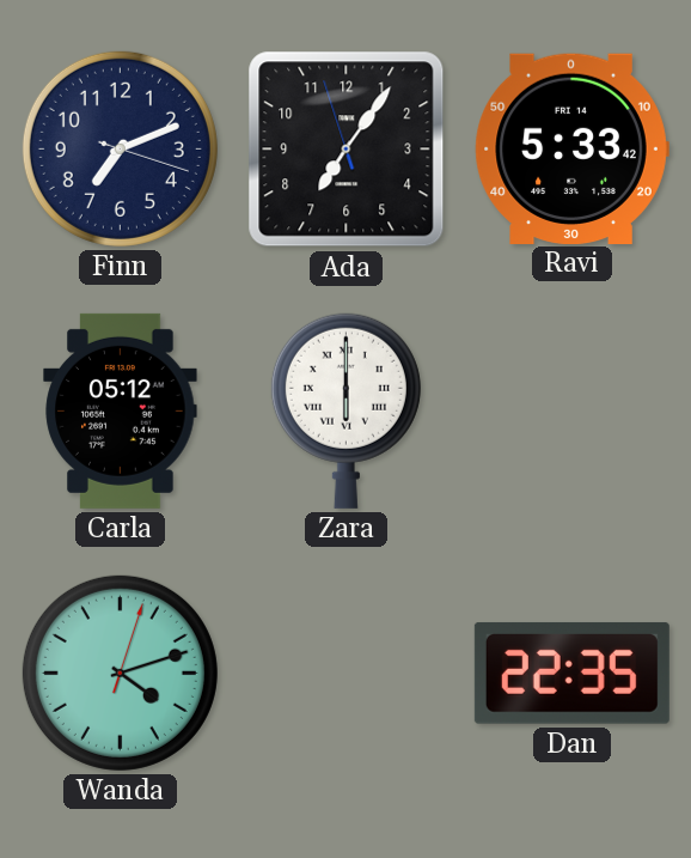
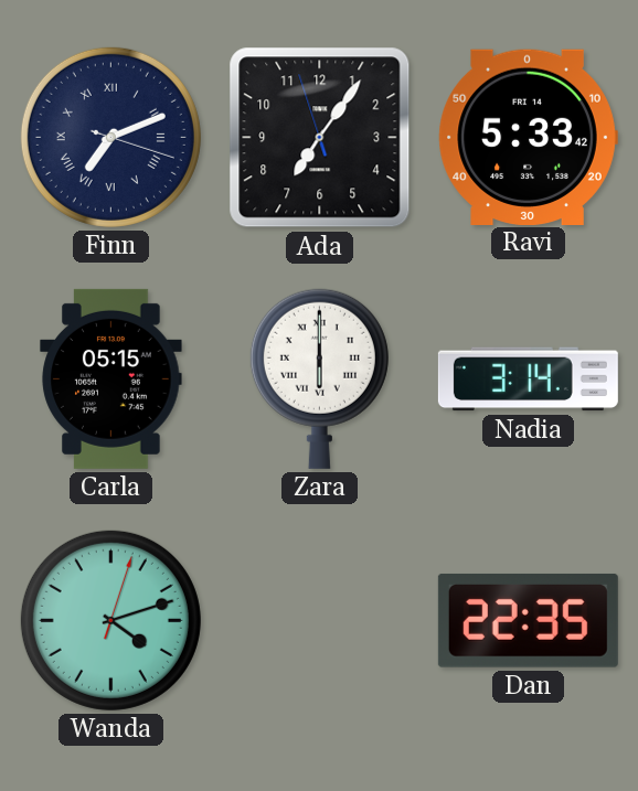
Finn numerals: Arabic -> Roman
Carla: 05:12 -> 05:15
Nadia: none -> 3:14
